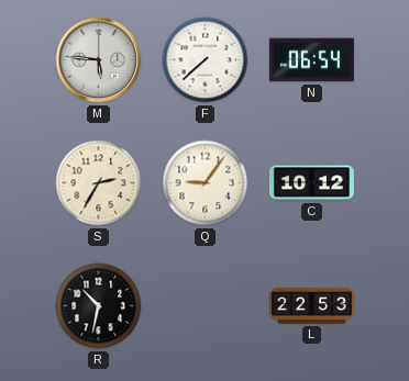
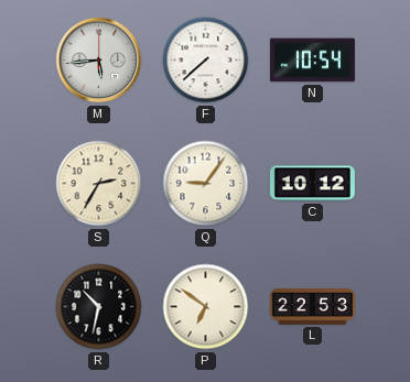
M: 5:46 -> 5:44
N: 06:54 -> 10:54
P: none -> 6:51
